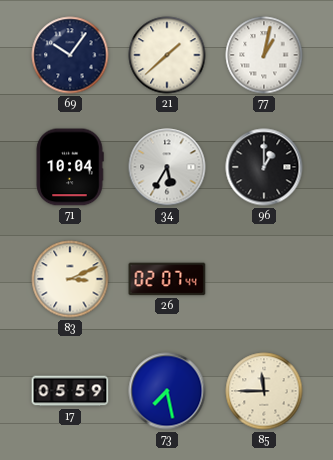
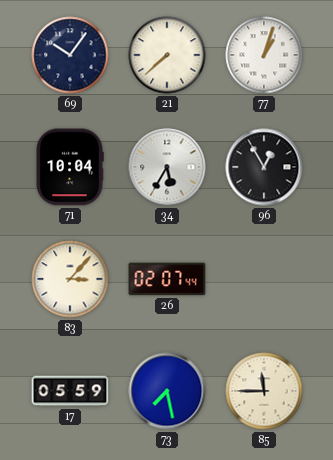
21: 1:38 -> 7:38
77: 1:02 -> 1:03
96: 1:00 -> 12:55
83: 3:11 -> 3:07
